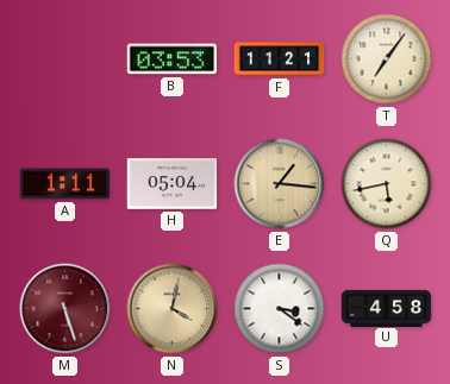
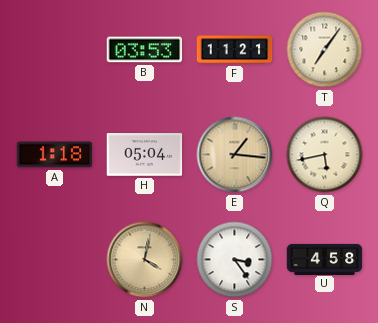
A: 1:11 -> 1:18
M: 5:27 -> none
S: 3:21 -> 3:24
